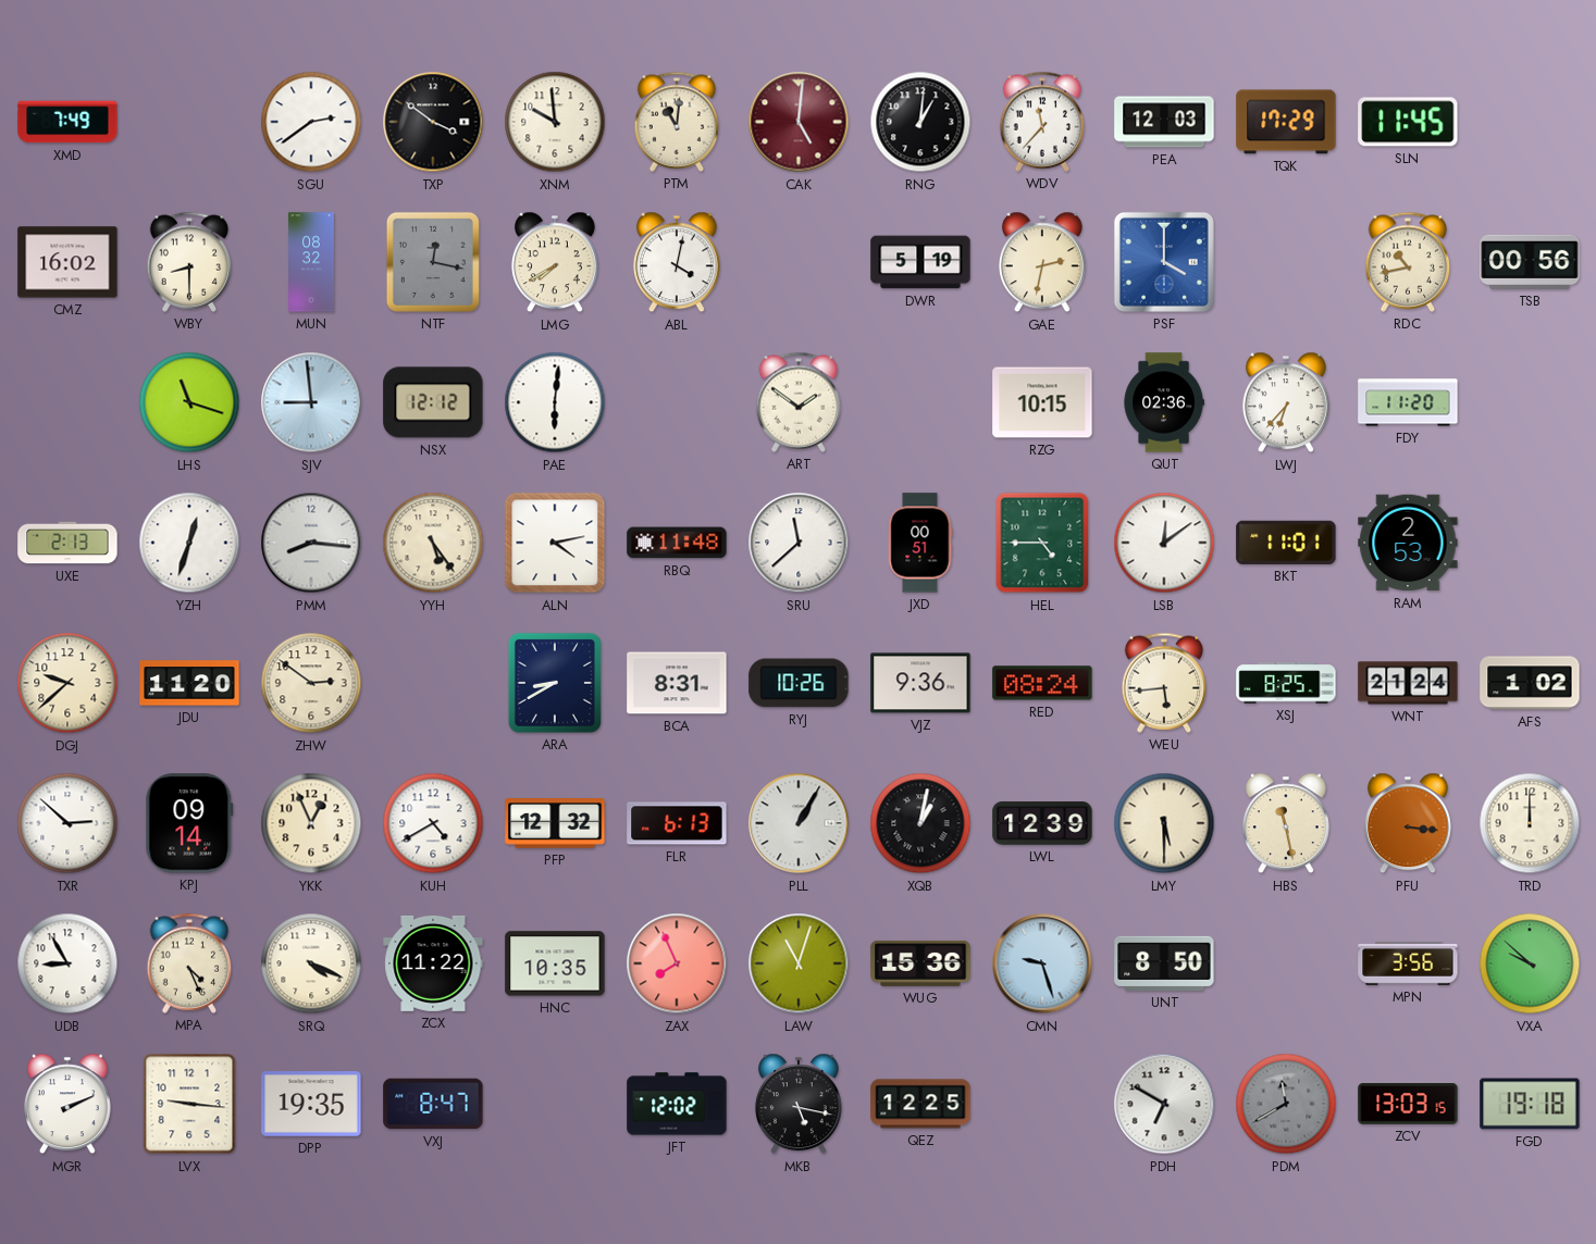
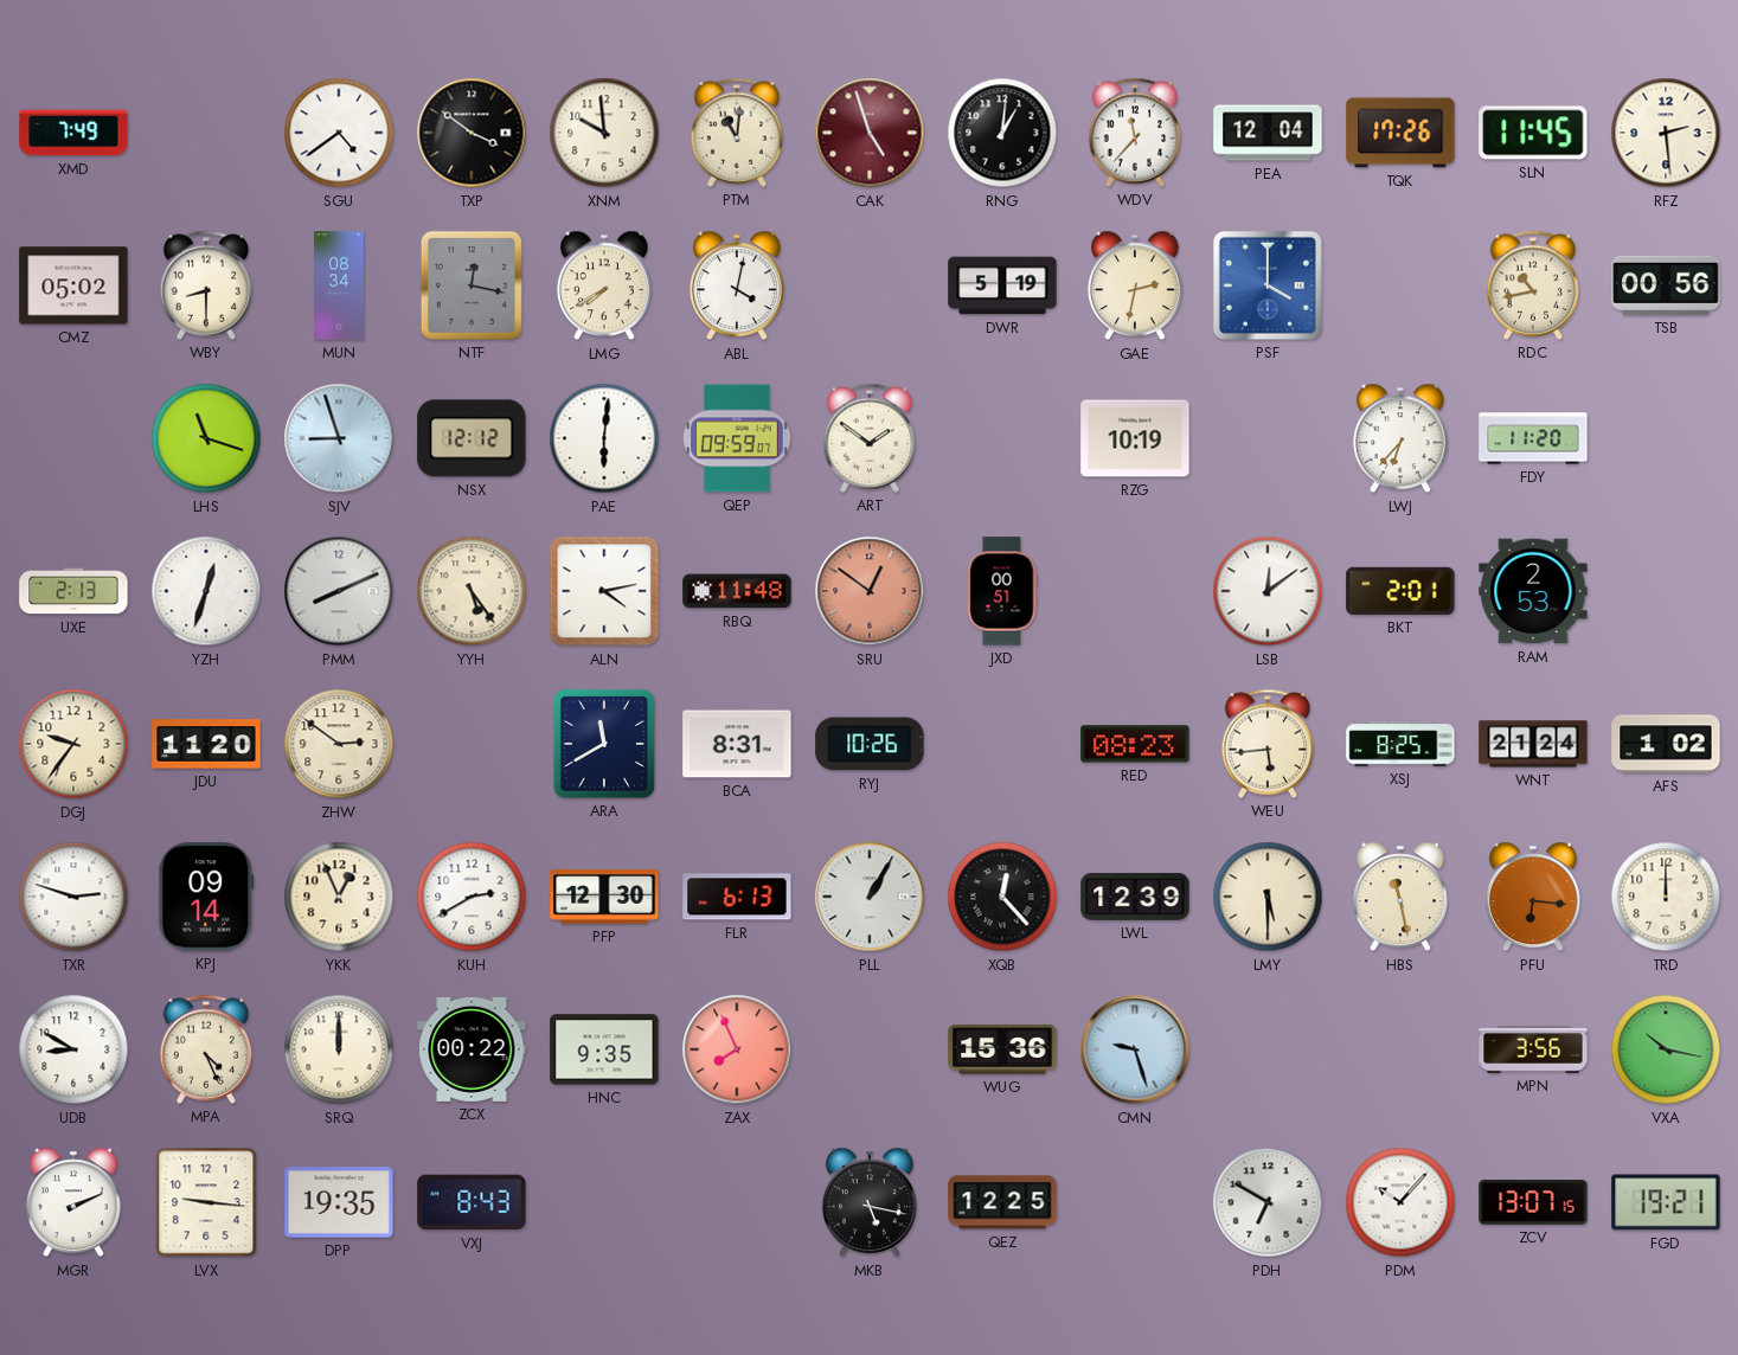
SGU: 2:39 -> 4:39
CAK: 5:01 -> 4:57
PEA: 12:03 -> 12:04
TQK: 17:29 -> 17:26
RFZ: none -> 2:29
CMZ: 16:02 -> 05:02
MUN: 08:32 -> 08:34
SJV: 8:59 -> 8:57
QEP: none -> 09:59
RZG: 10:15 -> 10:19
QUT: 02:36 -> none
PMM: 8:16 -> 8:11
SRU: 11:38 -> 12:51
SRU dial: white -> salmon
HEL: 4:45 -> none
BKT: 11:01 -> 2:01
DGJ: 9:38 -> 9:36
ARA: 8:40 -> 11:40
VJZ: 9:36 -> none
RED: 08:24 -> 08:23
TXR: 2:52 -> 2:48
KUH: 4:40 -> 2:40
PFP: 12:32 -> 12:30
XQB: 1:02 -> 12:23
PFU: 3:16 -> 6:16
UDB: 8:55 -> 8:50
SRQ: 4:19 -> 12:00
ZCX: 11:22 -> 00:22
HNC: 10:35 -> 9:35
LAW: 11:03 -> none
UNT: 8:50 -> none
VXA: 9:52 -> 10:17
VXJ: 8:47 -> 8:43
JFT: 12:02 -> none
PDM: 11:40 -> 10:07
PDM dial: grey -> white
ZCV: 13:03 -> 13:07
FGD: 19:18 -> 19:21
